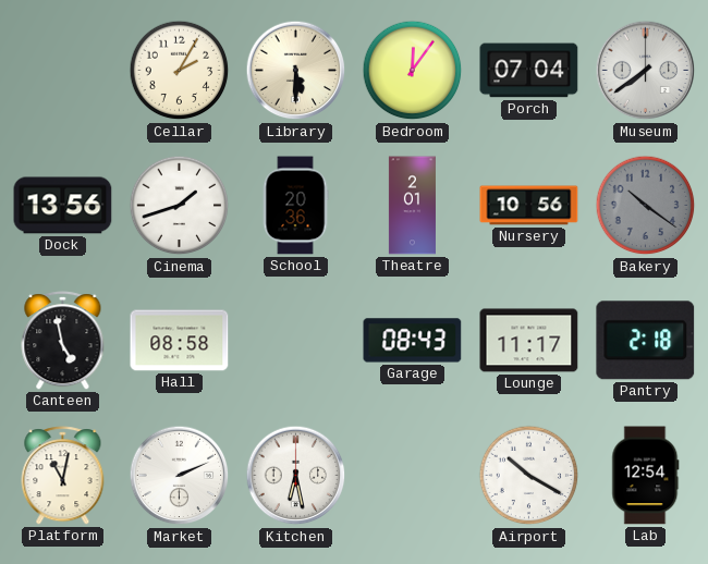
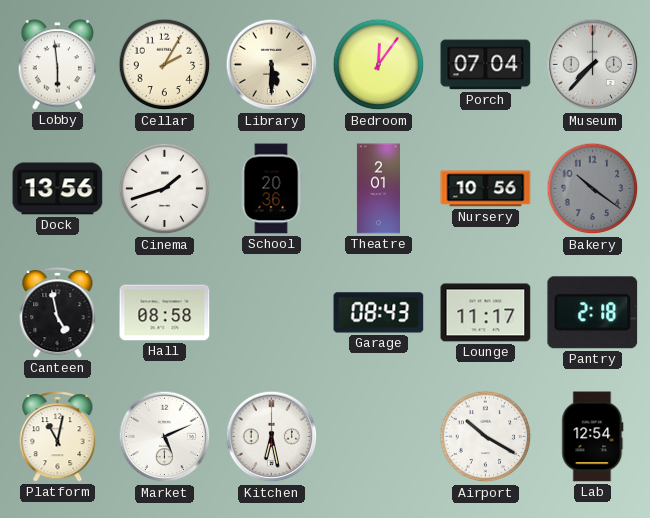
Lobby: none -> 5:59
Museum: 7:39 -> 7:37
Market: 2:11 -> 5:11
